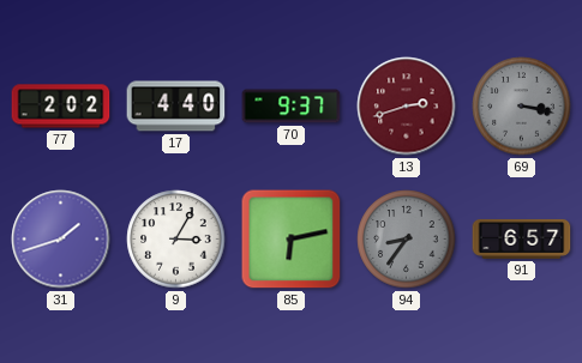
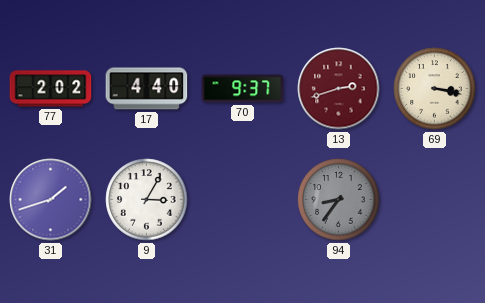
69 dial: grey -> cream
85: 6:13 -> none
91: 6:57 -> none
